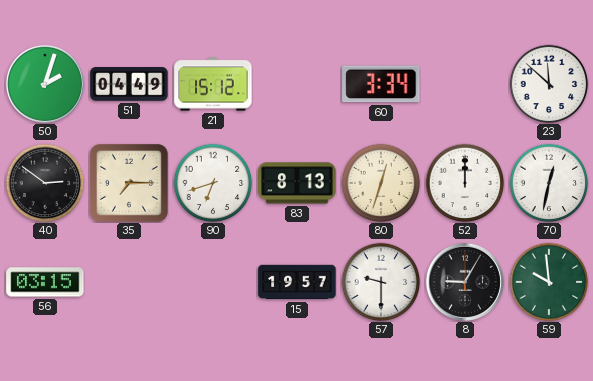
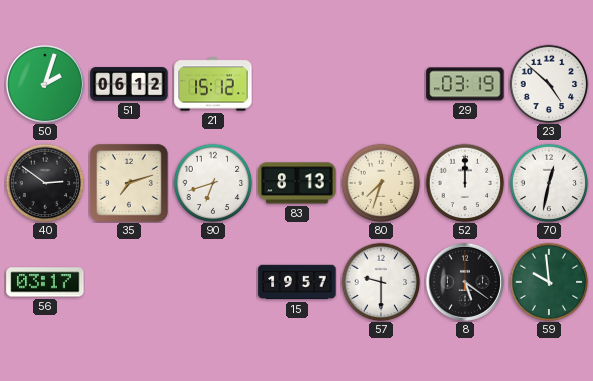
51: 04:49 -> 06:12
60: 3:34 -> none
29: none -> 03:19
23: 11:52 -> 4:52
35: 7:15 -> 7:12
80: 12:33 -> 7:33
56: 03:15 -> 03:17
8: 9:05 -> 5:21
